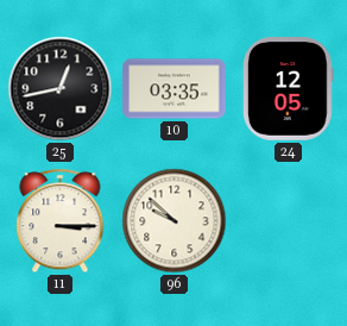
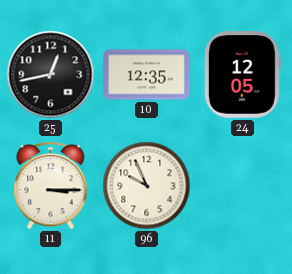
10: 03:35 -> 12:35
96: 9:52 -> 9:56
